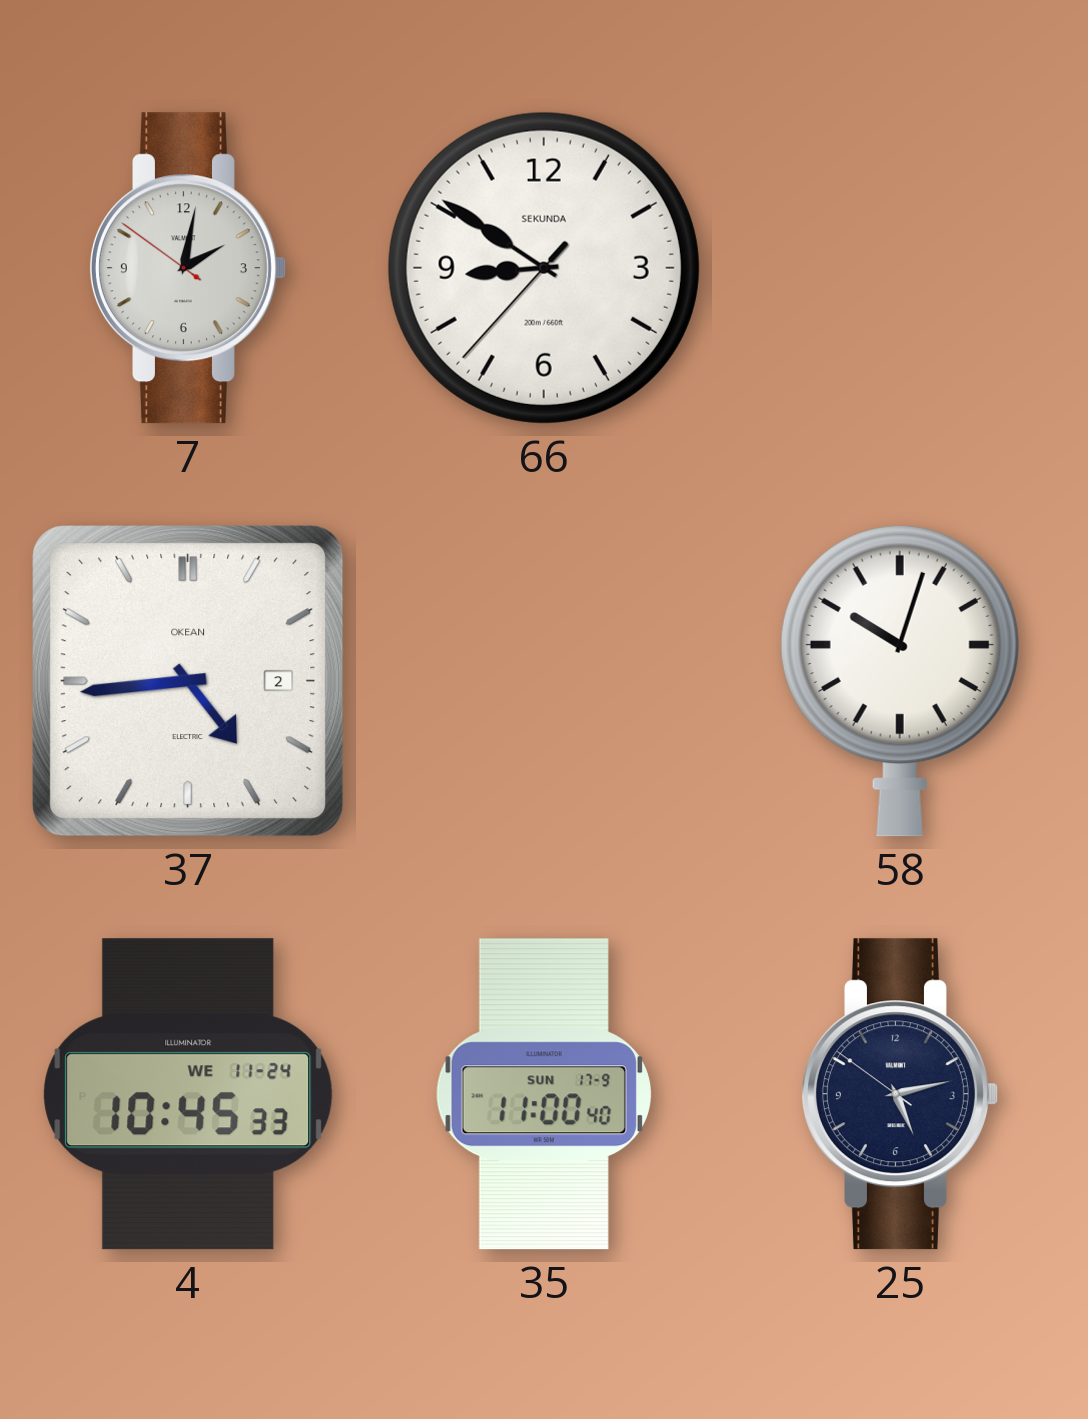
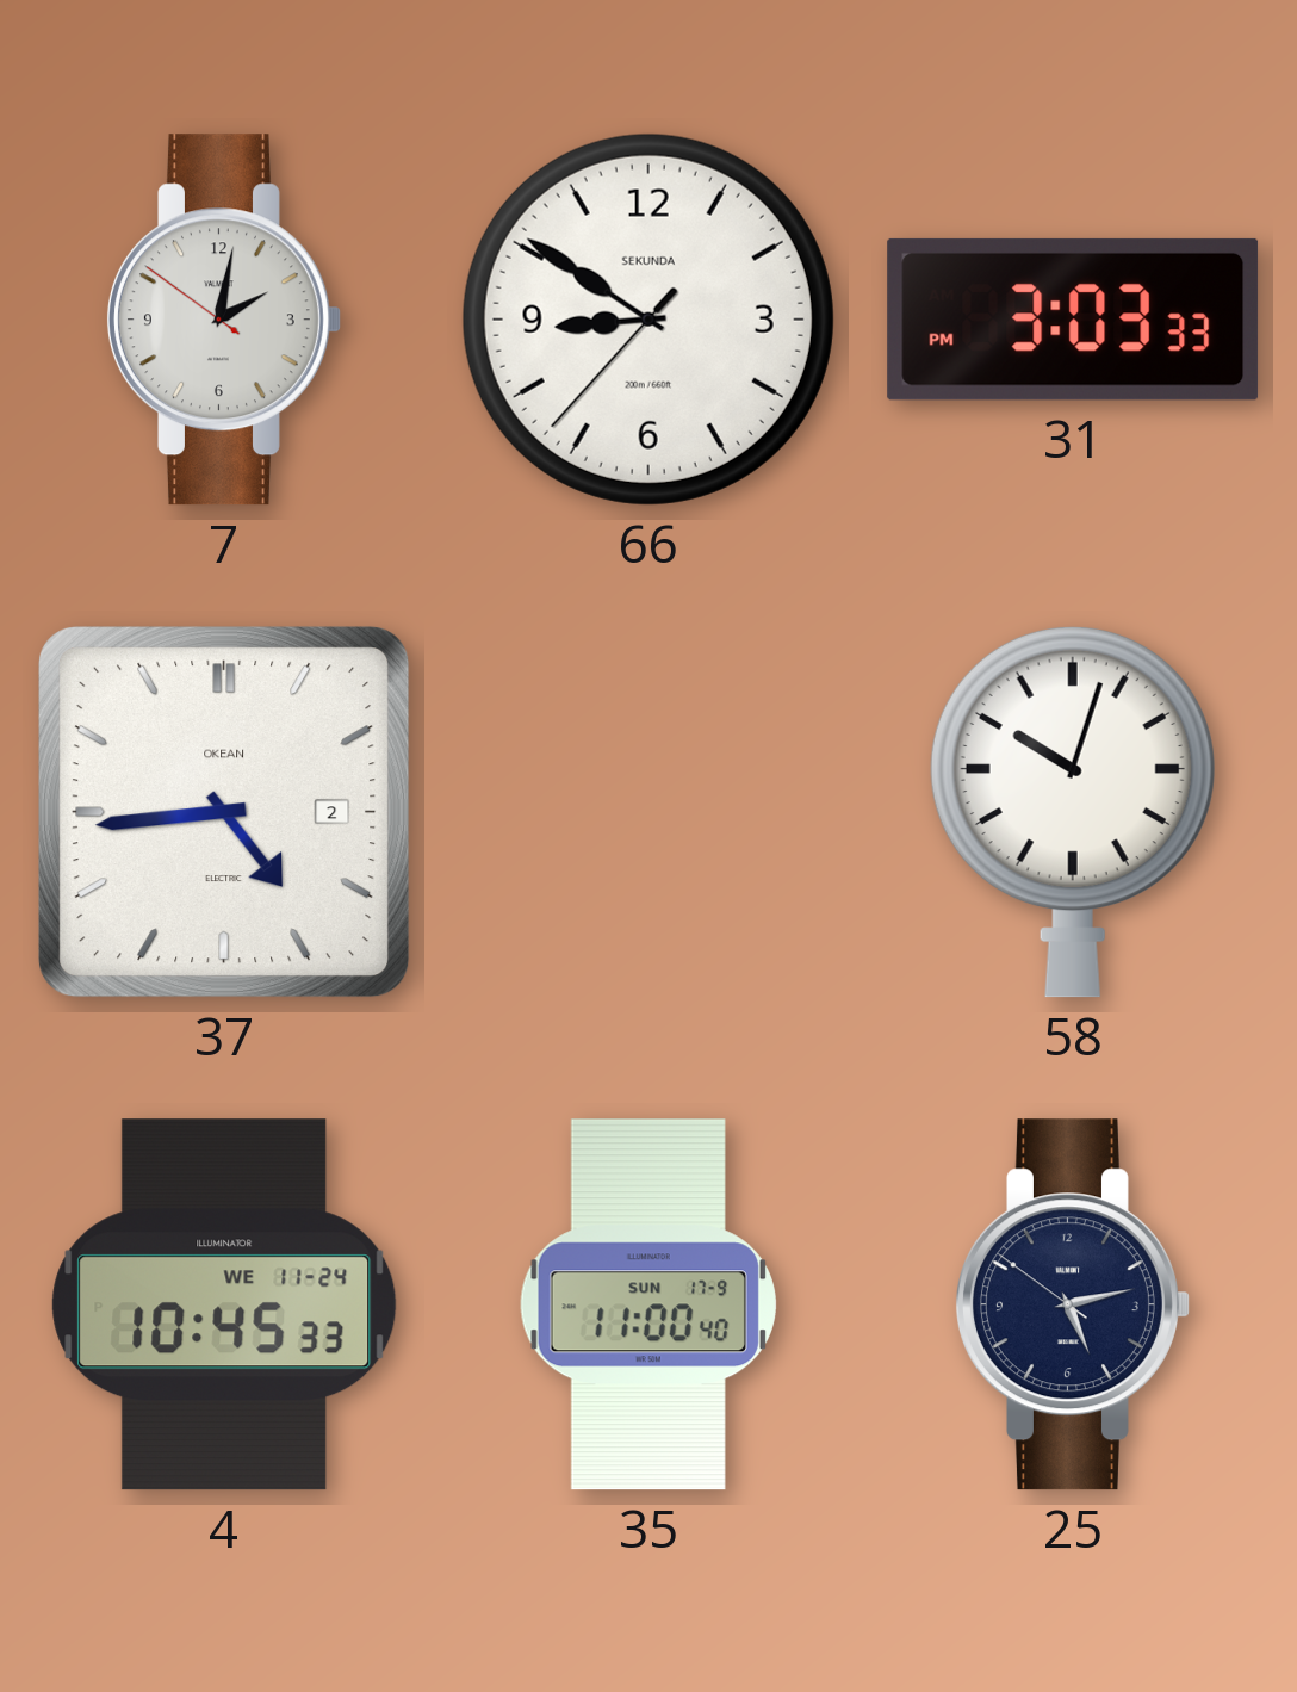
31: none -> 3:03
